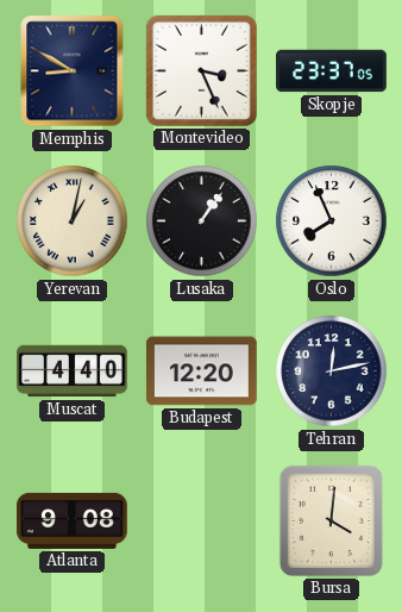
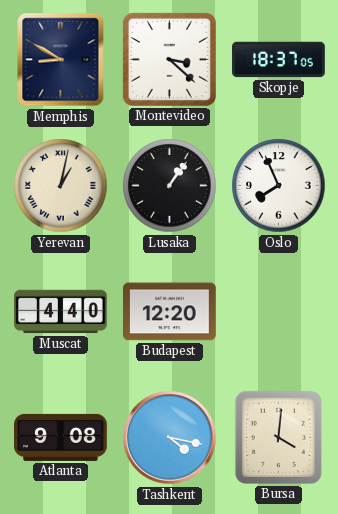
Montevideo: 3:26 -> 3:22
Skopje: 23:37 -> 18:37
Tehran: 12:13 -> none
Tashkent: none -> 4:17
